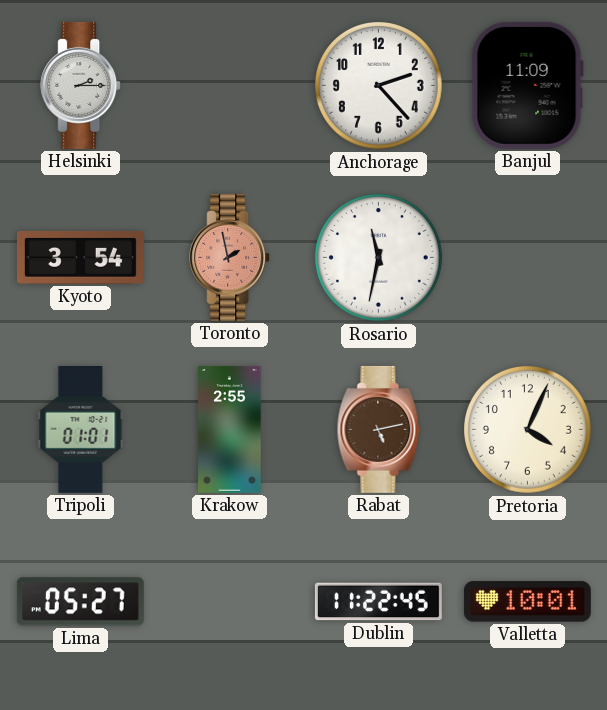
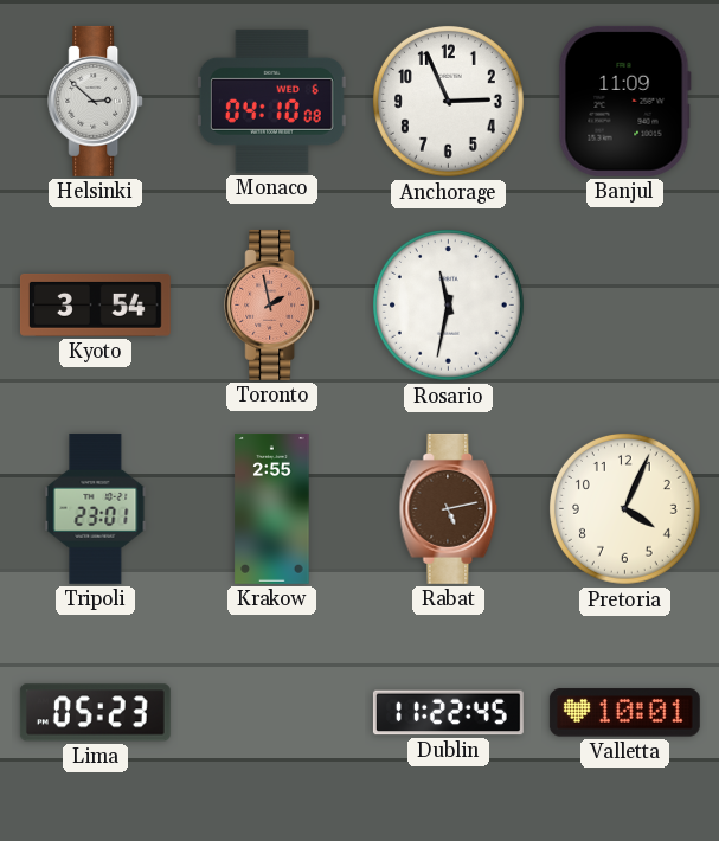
Helsinki: 2:15 -> 2:52
Monaco: none -> 04:10
Anchorage: 2:23 -> 2:56
Tripoli: 01:01 -> 23:01
Lima: 05:27 -> 05:23
